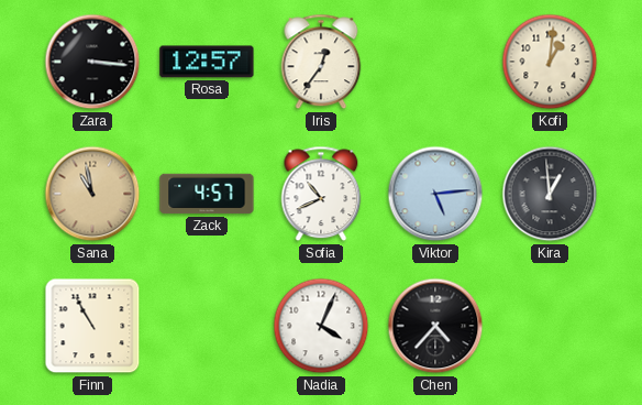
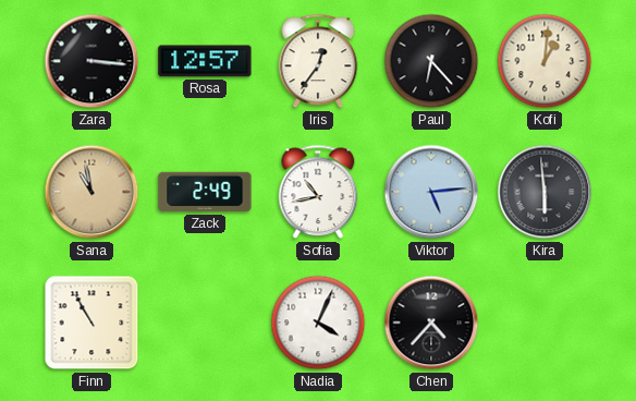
Paul: none -> 6:23
Zack: 4:57 -> 2:49
Sofia: 10:41 -> 10:43
Kira: 12:59 -> 5:59
